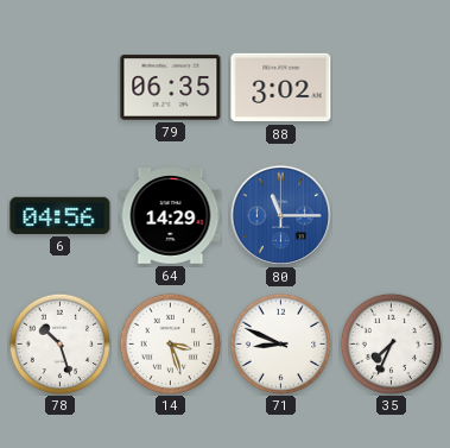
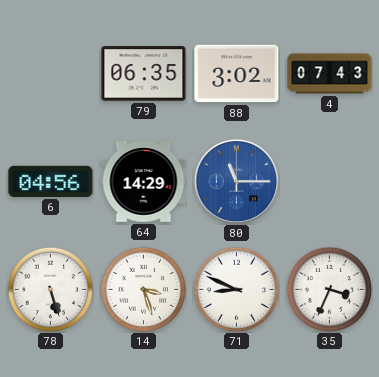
4: none -> 07:43
78: 10:27 -> 5:27
35: 7:34 -> 3:34
